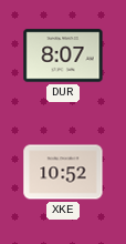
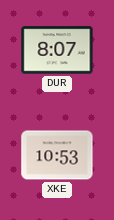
XKE: 10:52 -> 10:53
